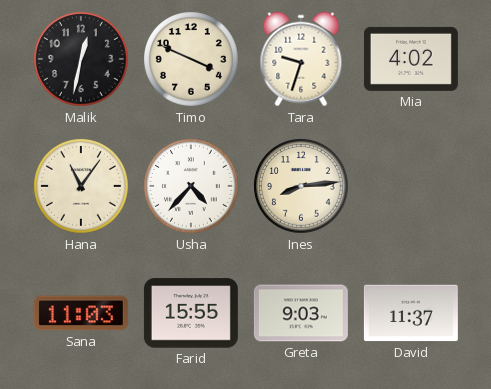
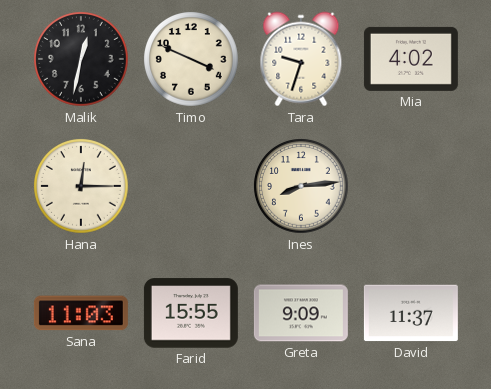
Hana: 11:06 -> 12:15
Usha: 4:37 -> none
Greta: 9:03 -> 9:09
